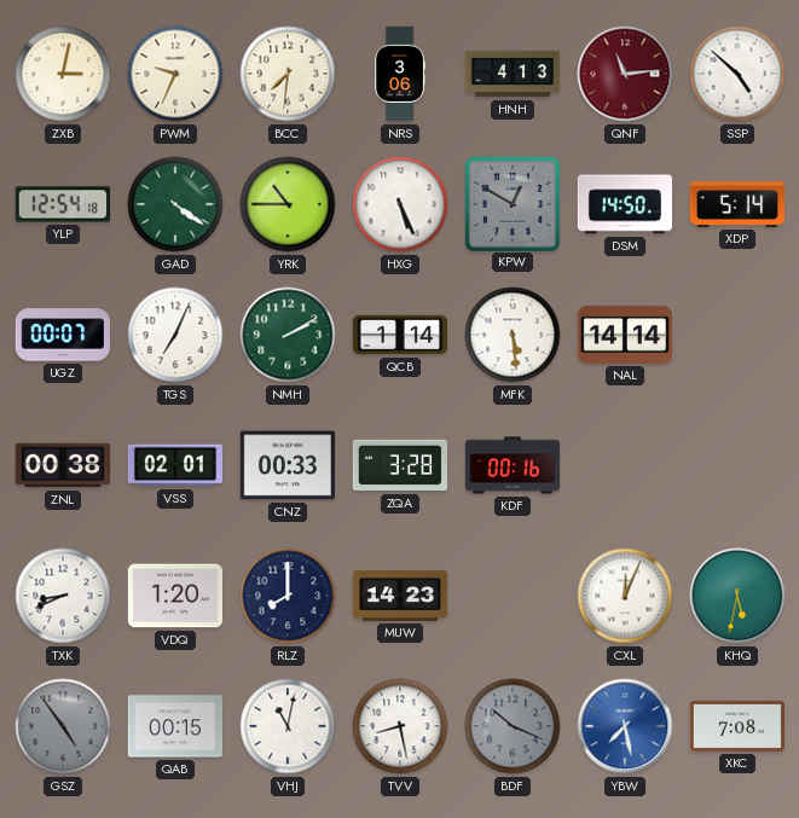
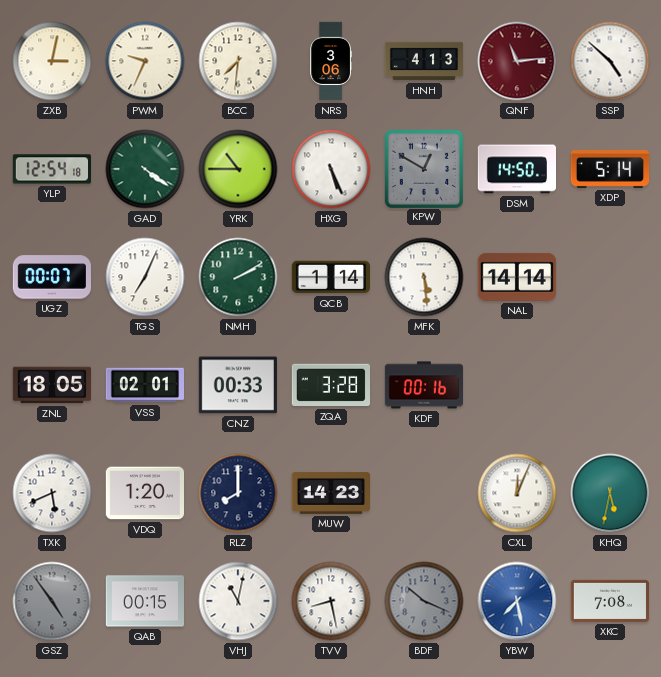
ZNL: 00:38 -> 18:05
TXK: 8:41 -> 5:41
